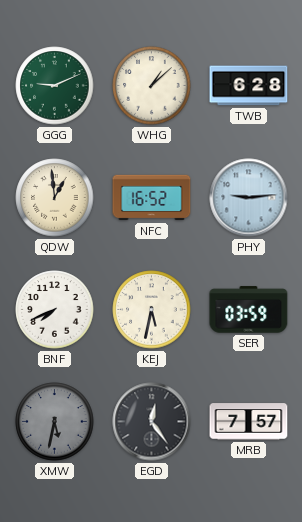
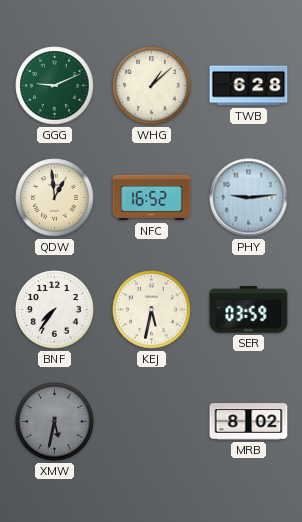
BNF: 7:41 -> 7:36
EGD: 12:24 -> none
MRB: 7:57 -> 8:02
